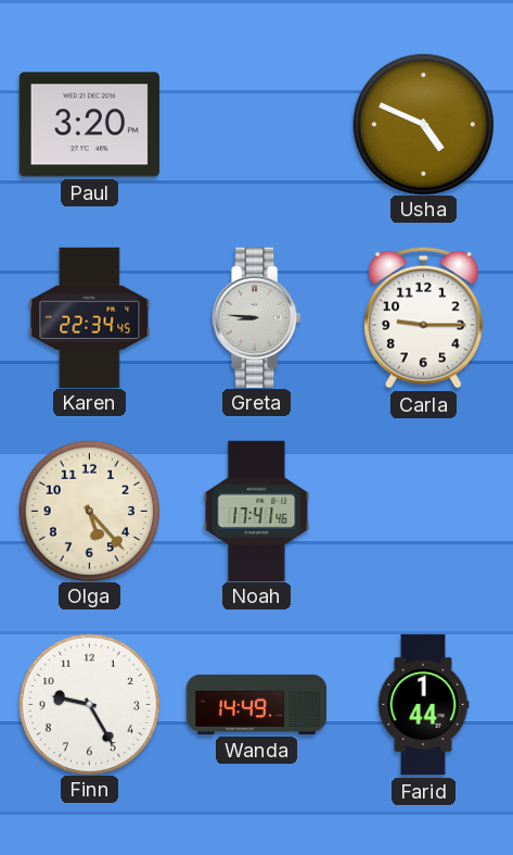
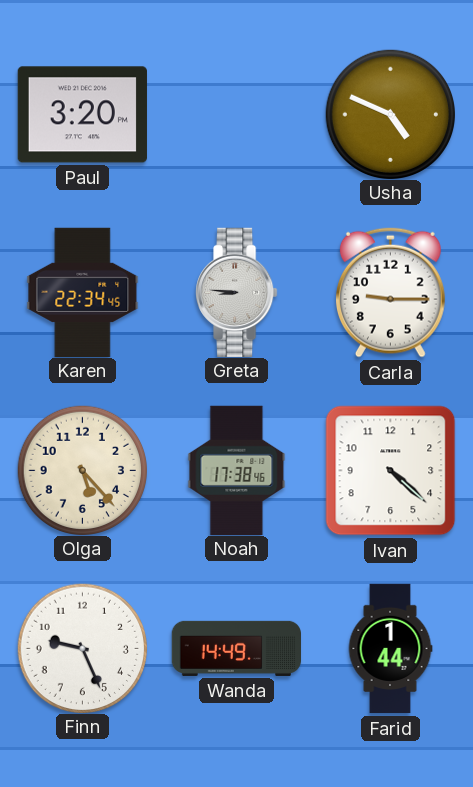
Noah: 17:41 -> 17:38
Ivan: none -> 4:22
Finn: 9:25 -> 9:26
